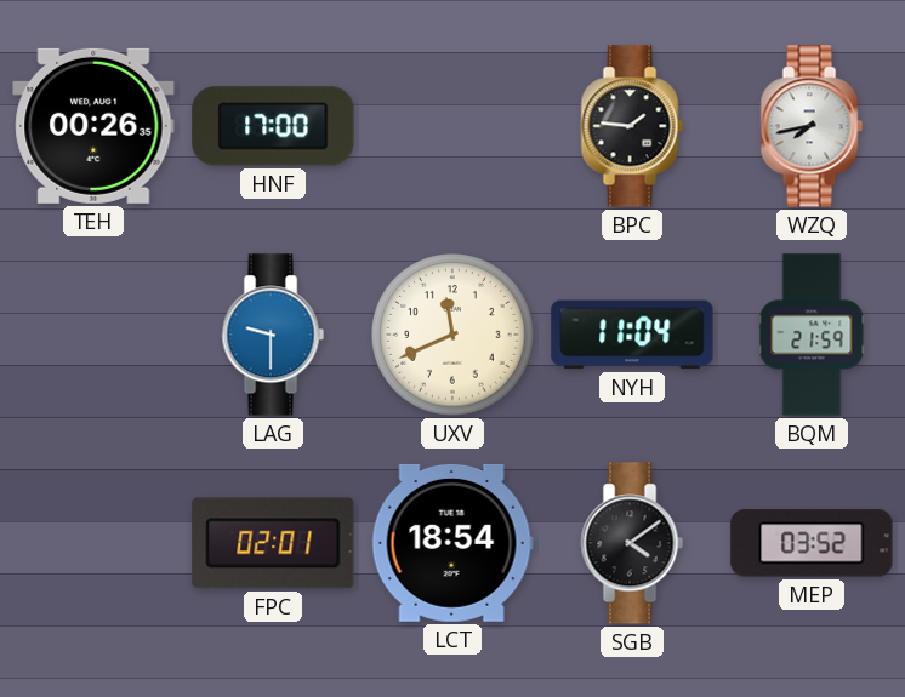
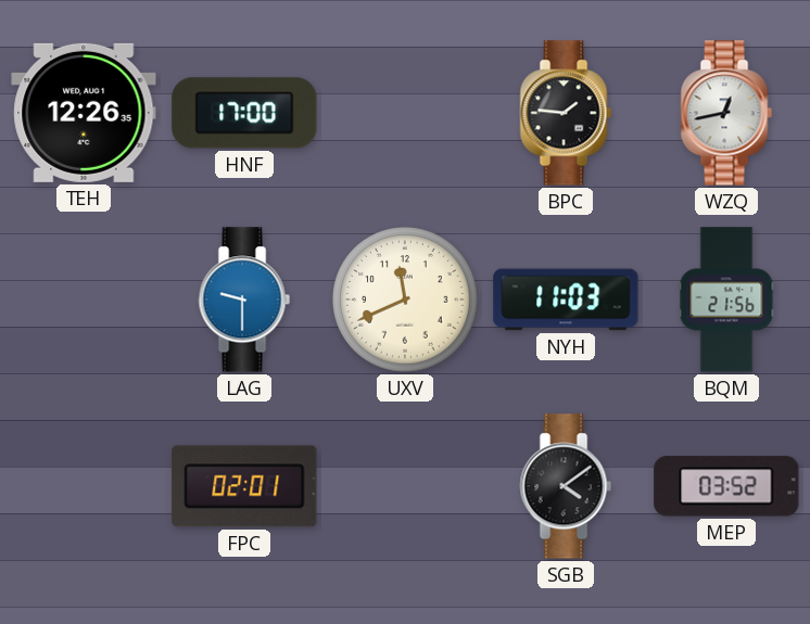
TEH: 00:26 -> 12:26
WZQ: 7:43 -> 12:43
NYH: 11:04 -> 11:03
BQM: 21:59 -> 21:56
LCT: 18:54 -> none
